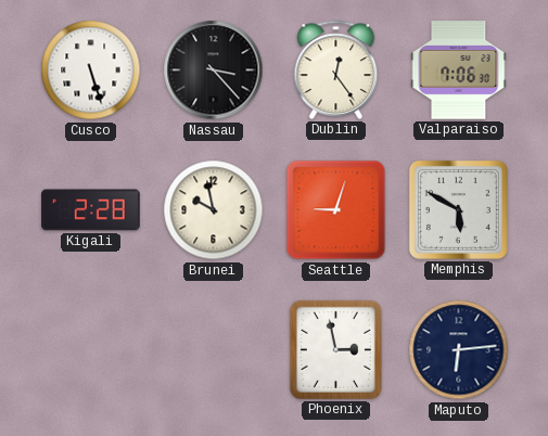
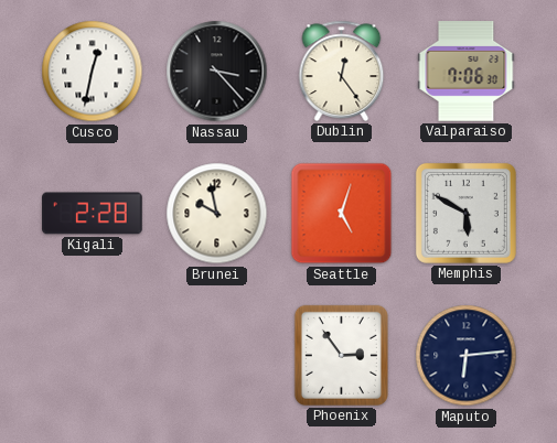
Cusco: 5:27 -> 12:32
Seattle: 9:03 -> 5:03
Phoenix: 2:58 -> 2:54
